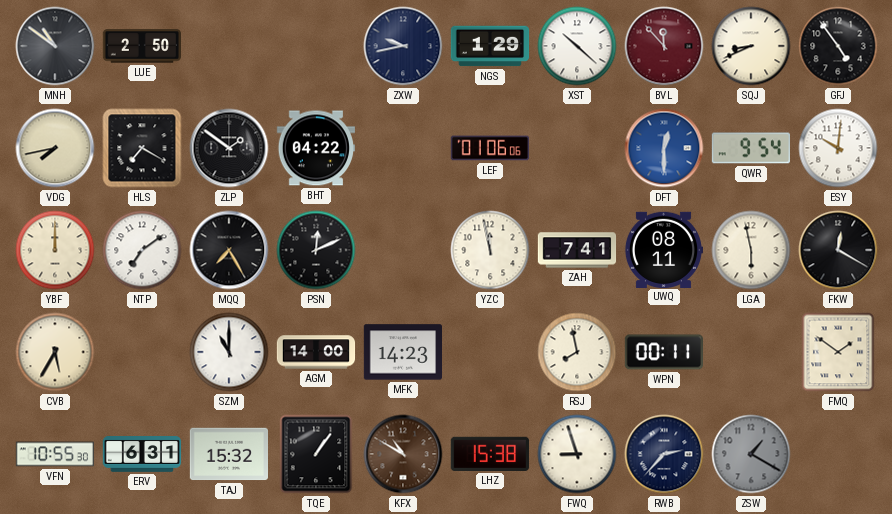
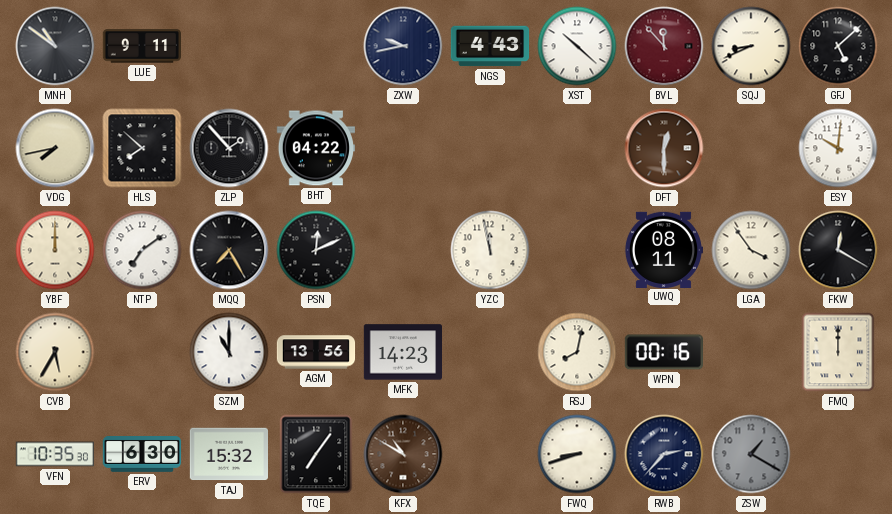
LUE: 2:50 -> 9:11
NGS: 1:29 -> 4:43
GFJ: 4:54 -> 5:08
HLS: 7:20 -> 7:52
ZLP: 1:51 -> 1:53
LEF: 01:06 -> none
DFT dial: blue -> brown
QWR: 9:54 -> none
ZAH: 7:41 -> none
LGA: 5:58 -> 3:54
AGM: 14:00 -> 13:56
RSJ: 7:58 -> 8:02
WPN: 00:11 -> 00:16
FMQ: 1:51 -> 12:00
VFN: 10:55 -> 10:35
ERV: 6:31 -> 6:30
TQE: 1:06 -> 7:06
LHZ: 15:38 -> none
FWQ: 8:57 -> 8:42
